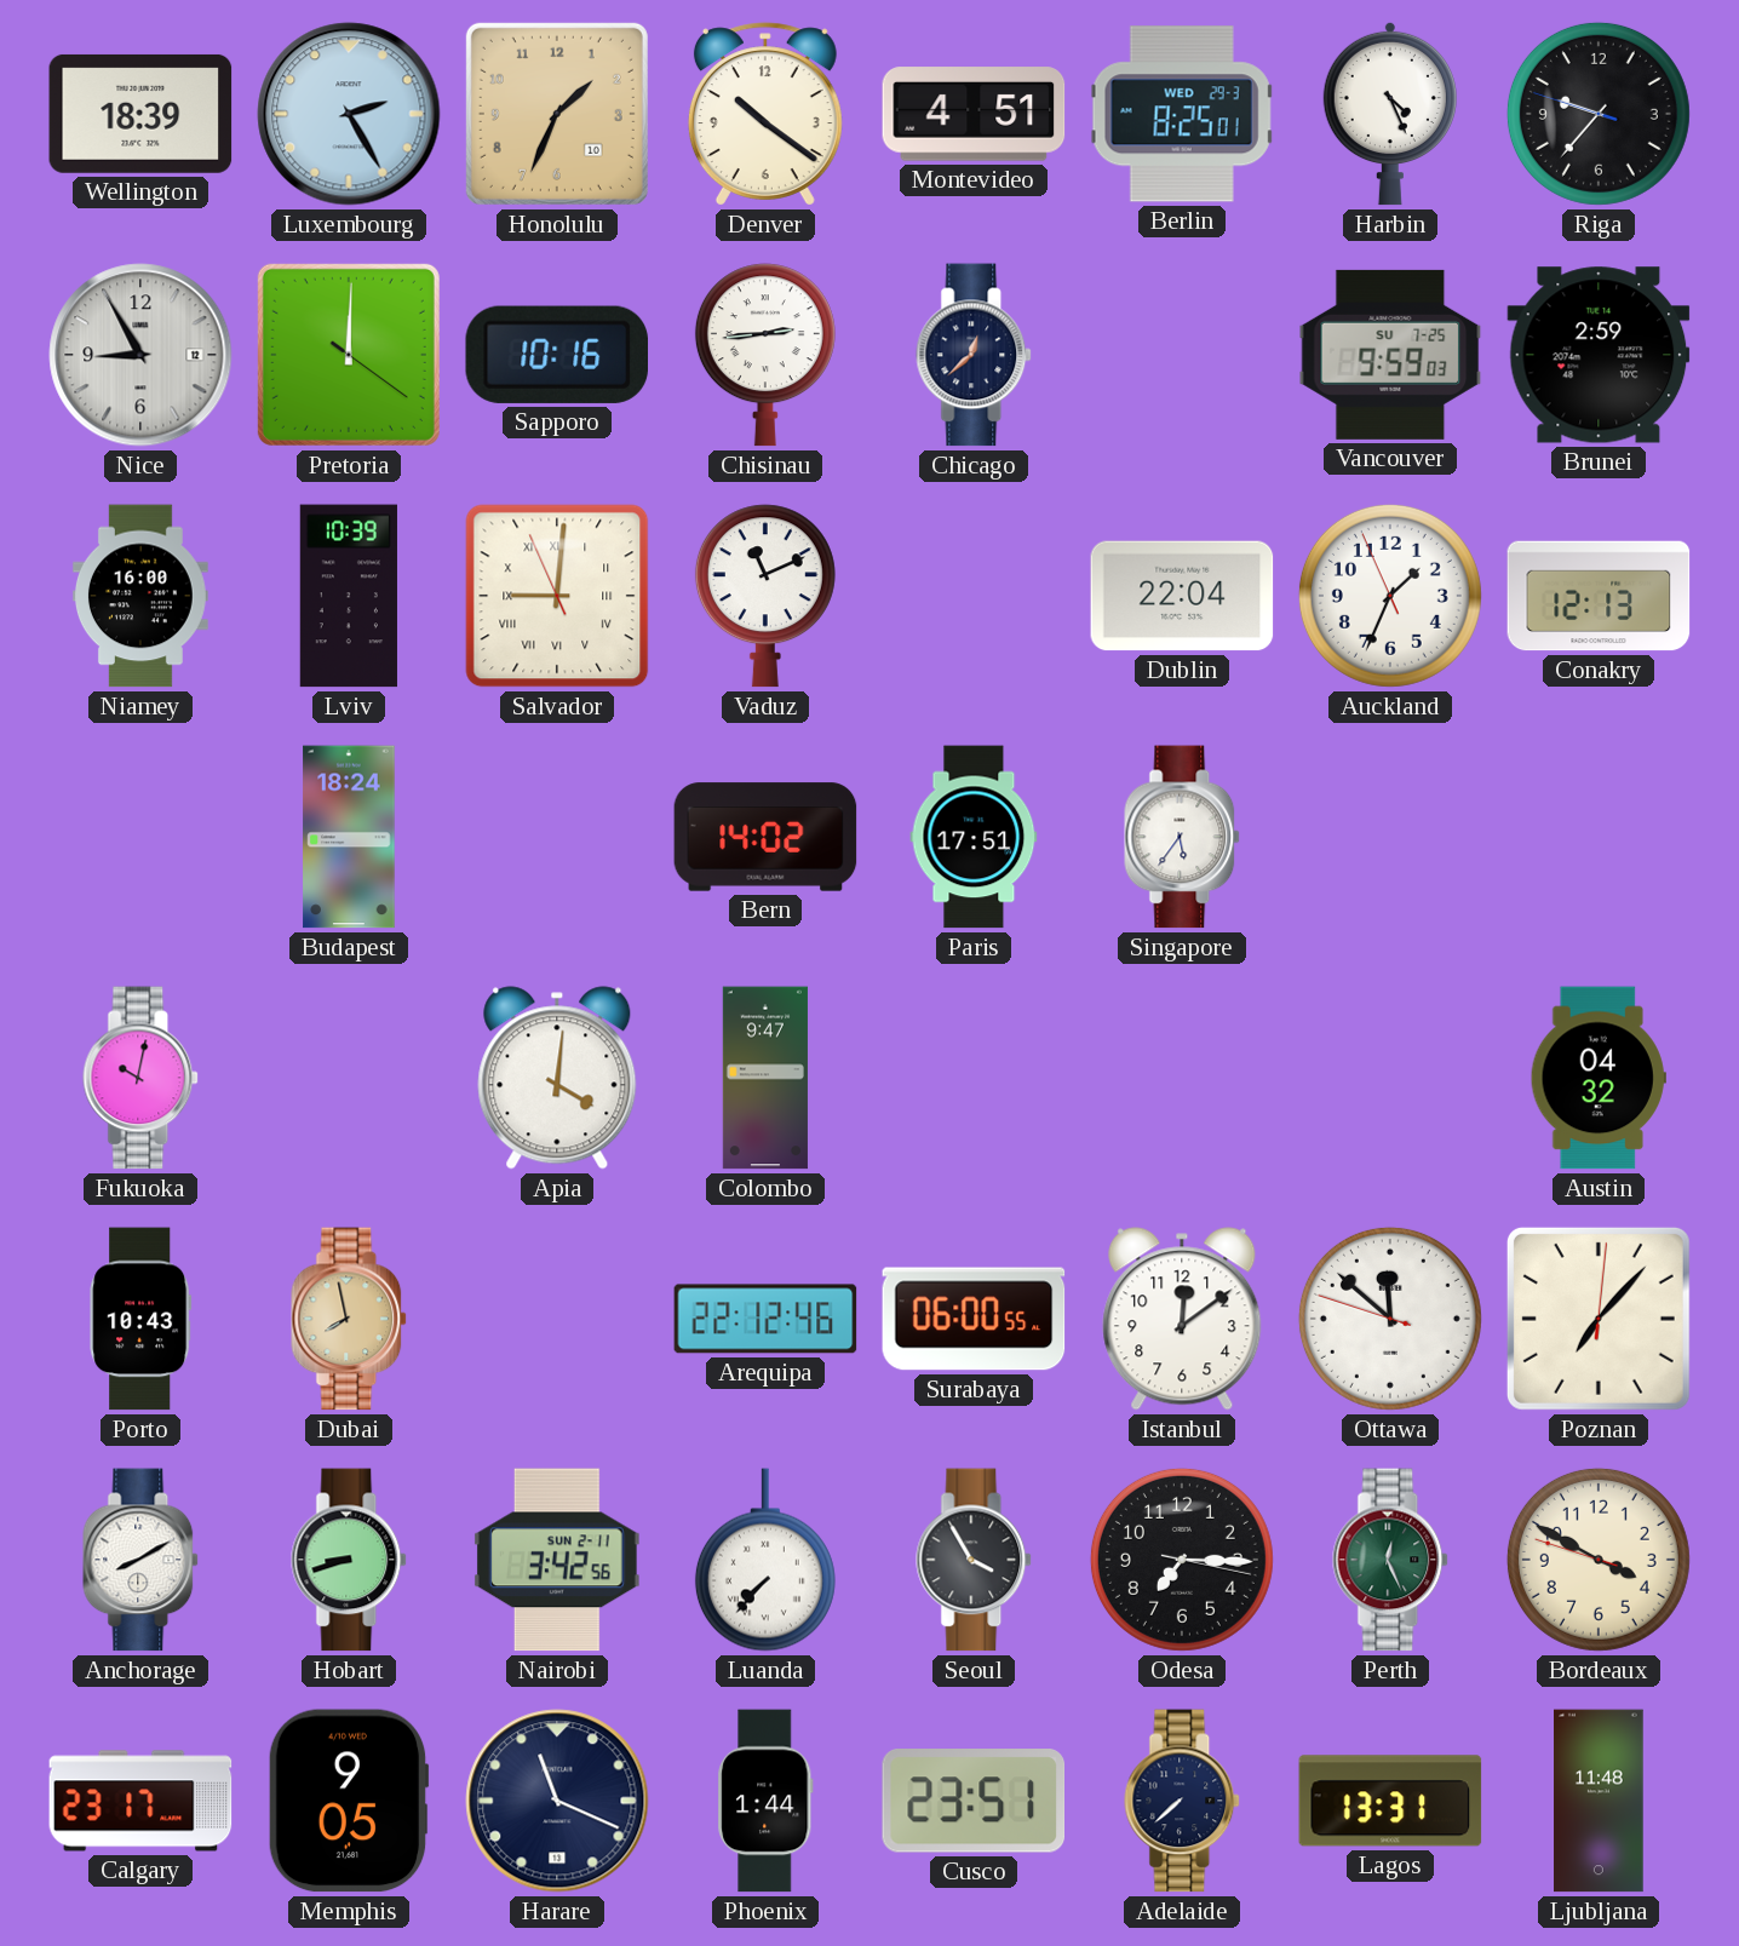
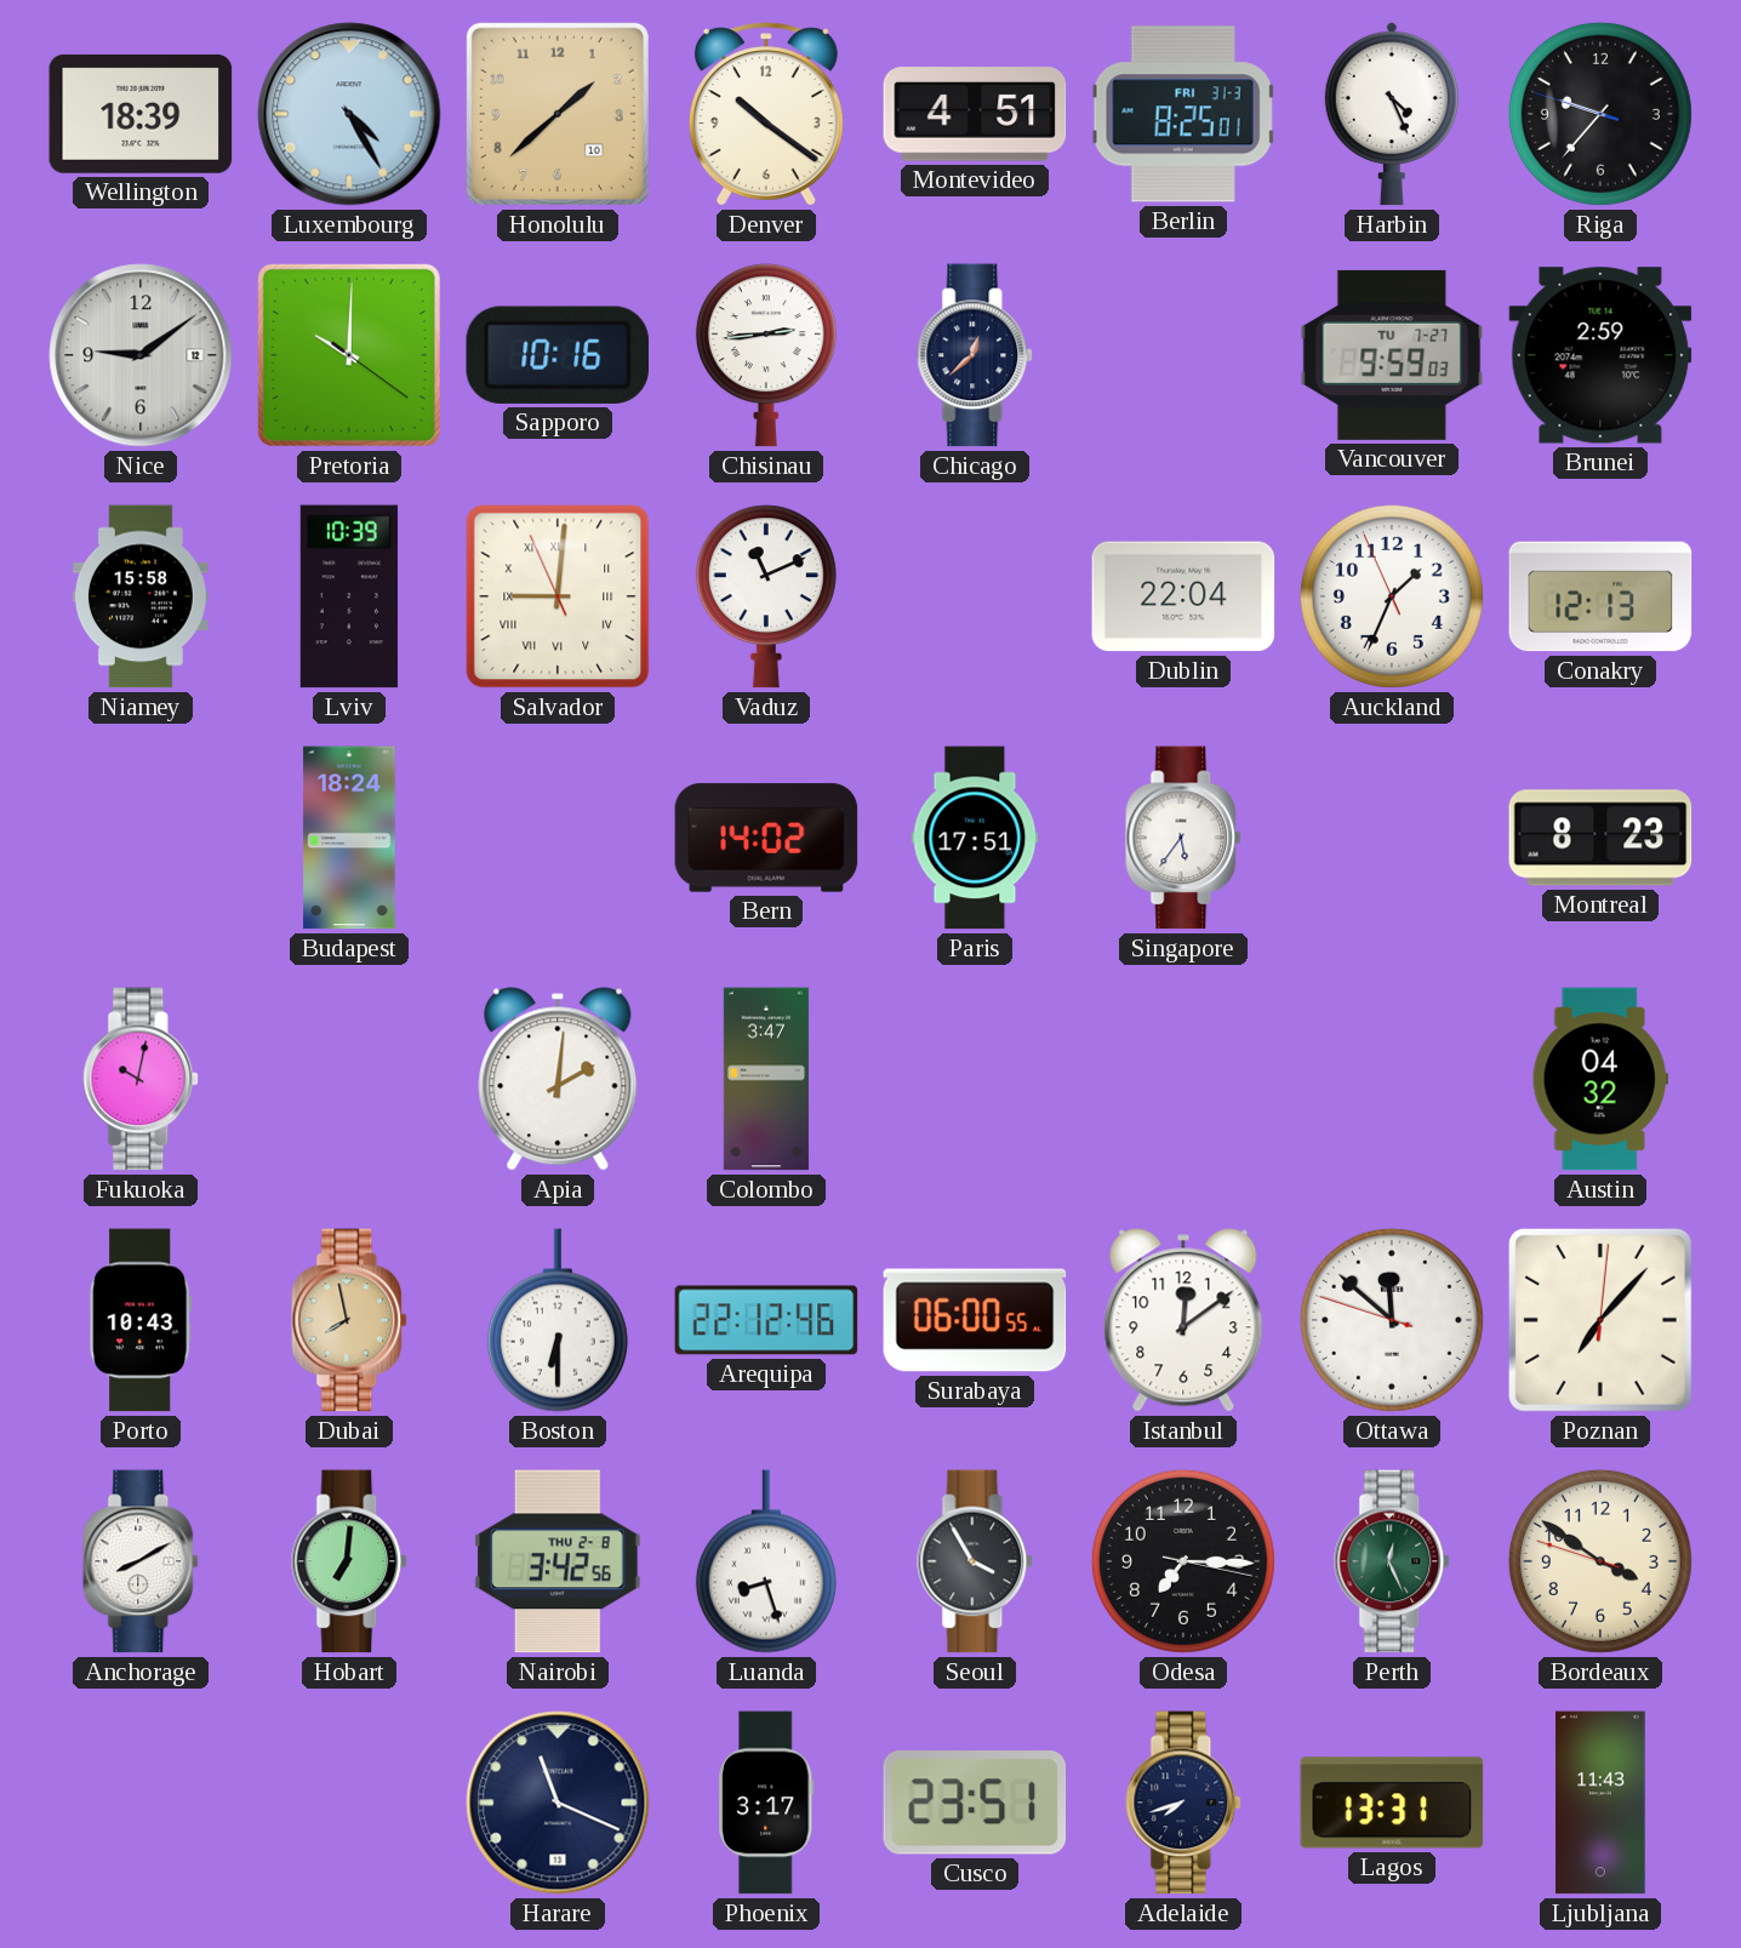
Luxembourg: 2:25 -> 4:25
Honolulu: 1:34 -> 1:38
Berlin date: WED 29-3 -> FRI 31-3
Nice: 8:55 -> 9:09
Pretoria: 12:00 -> 10:00
Vancouver date: SU 7-25 -> TU 7-27
Niamey: 16:00 -> 15:58
Montreal: none -> 8:23
Apia: 4:01 -> 2:01
Colombo: 9:47 -> 3:47
Boston: none -> 6:30
Hobart: 8:42 -> 7:01
Nairobi date: SUN 2-11 -> THU 2-8
Luanda: 7:37 -> 8:27
Bordeaux: 3:49 -> 3:50
Calgary: 23:17 -> none
Memphis: 9:05 -> none
Phoenix: 1:44 -> 3:17
Adelaide: 7:38 -> 7:42
Ljubljana: 11:48 -> 11:43
